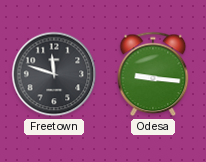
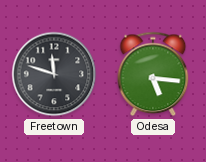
Odesa: 9:16 -> 5:16
